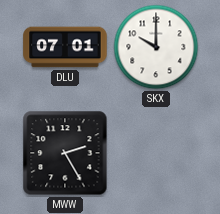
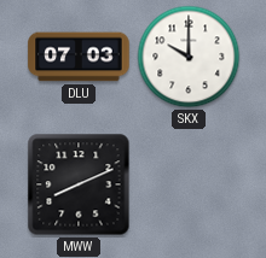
DLU: 07:01 -> 07:03
MWW: 2:25 -> 8:11
